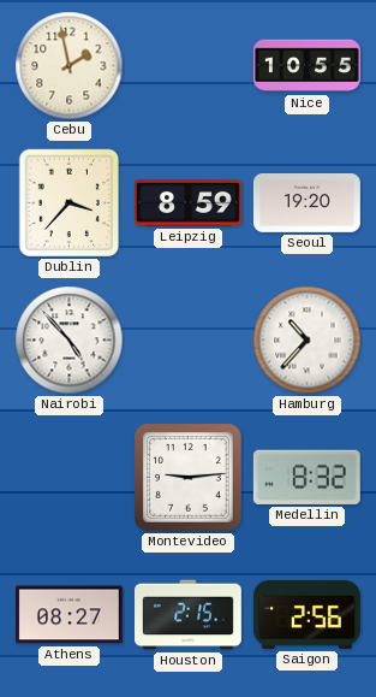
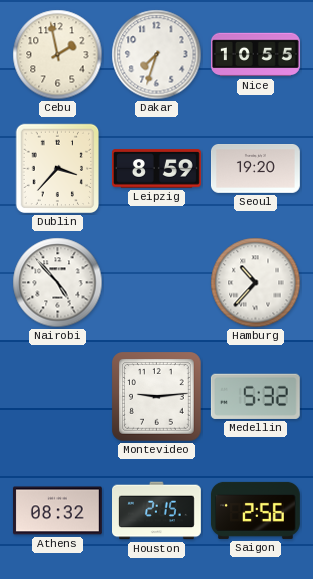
Dakar: none -> 7:33
Medellin: 8:32 -> 5:32
Athens: 08:27 -> 08:32
